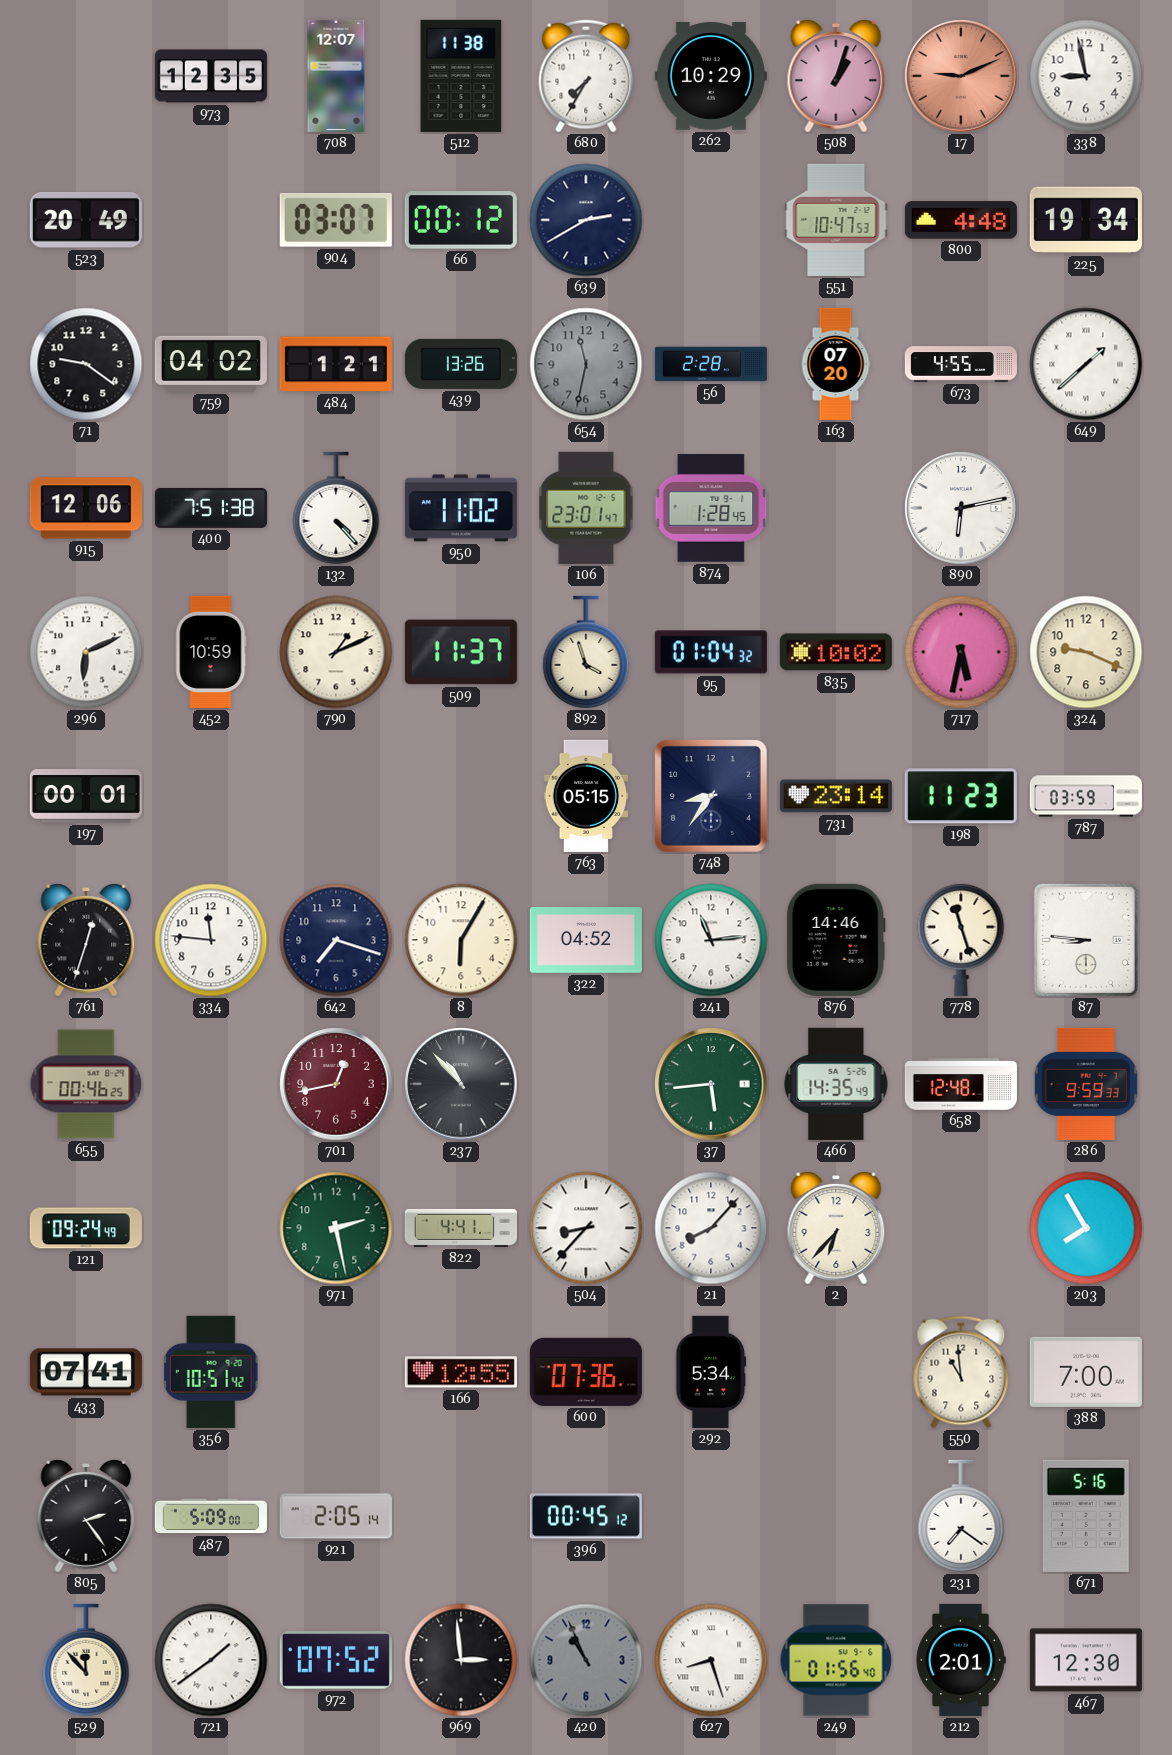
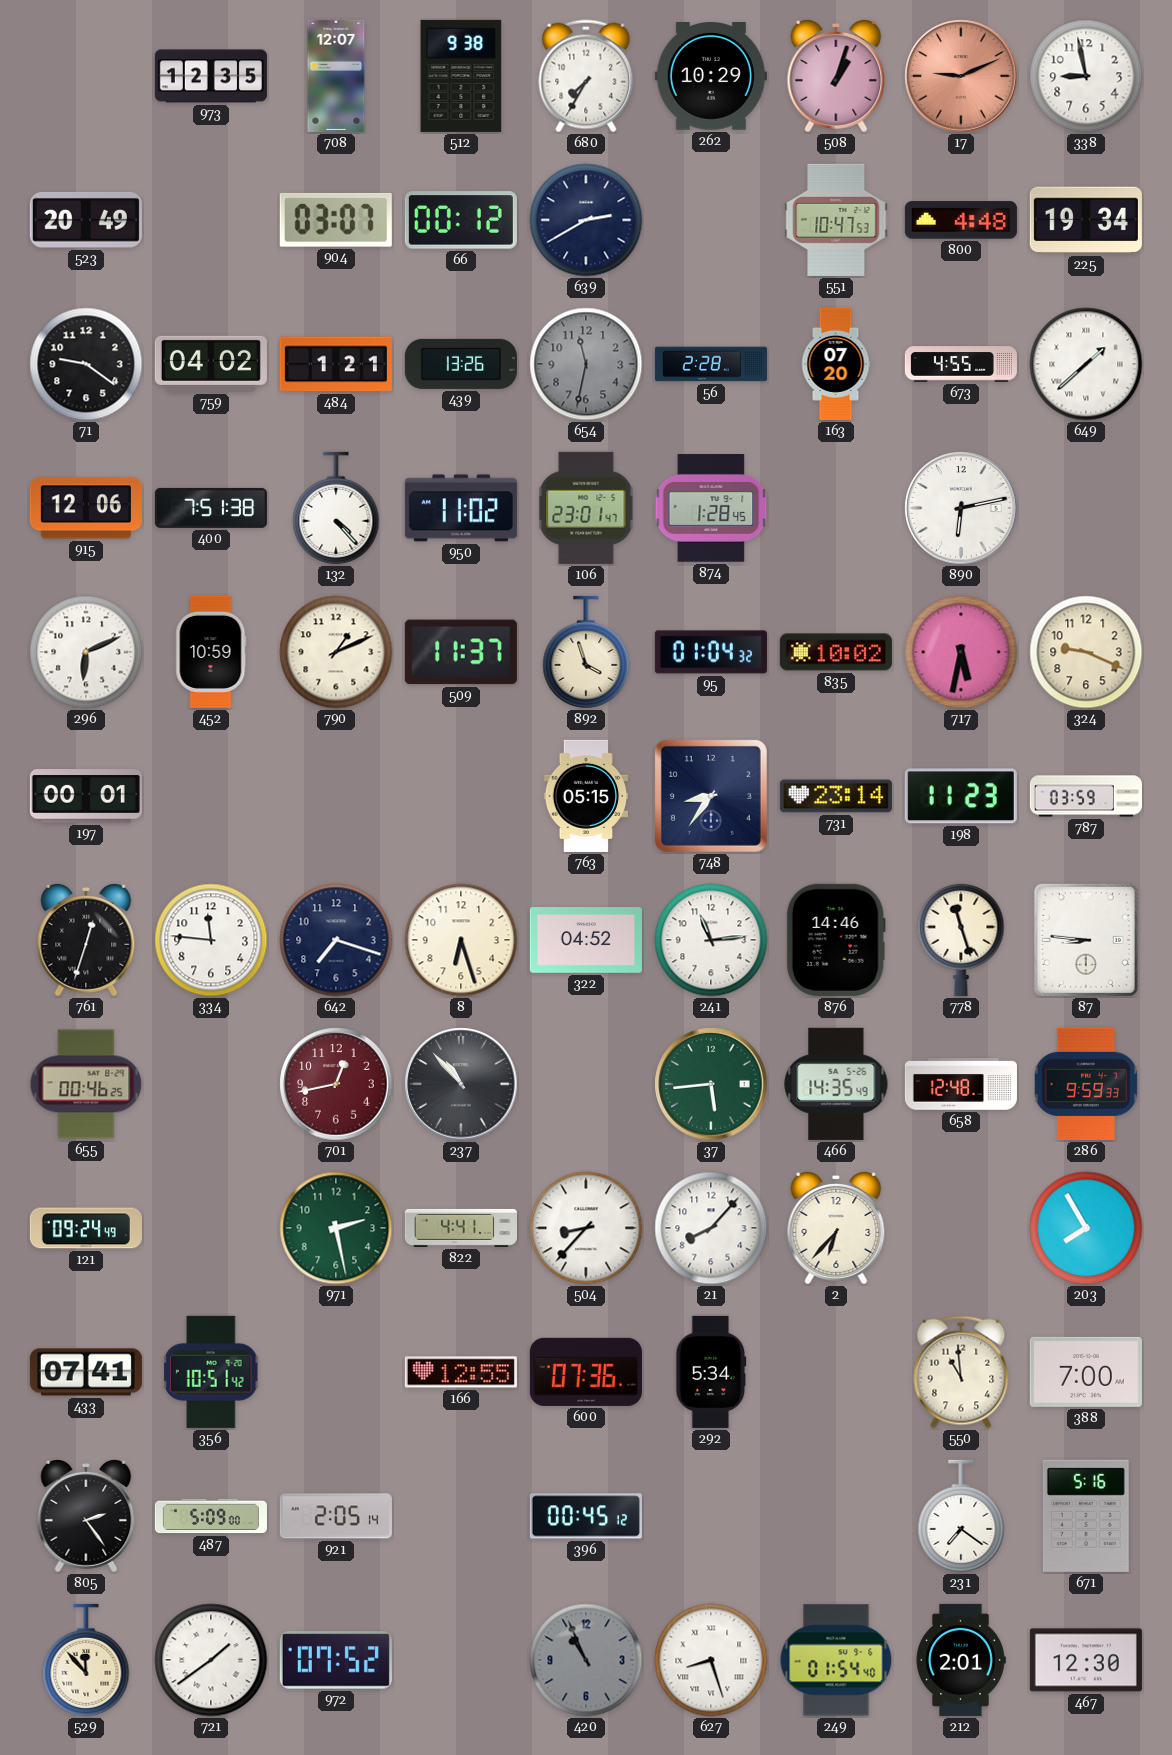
512: 11:38 -> 9:38
8: 6:05 -> 6:27
969: 2:59 -> none
249: 01:56 -> 01:54
